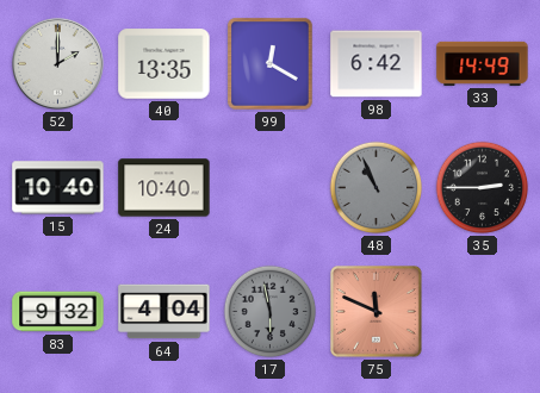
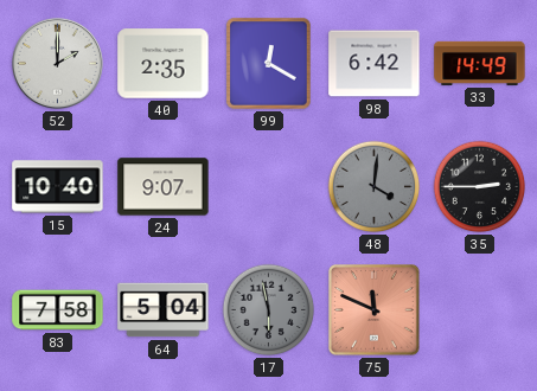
40: 13:35 -> 2:35
24: 10:40 -> 9:07
48: 10:56 -> 4:01
83: 9:32 -> 7:58
64: 4:04 -> 5:04
